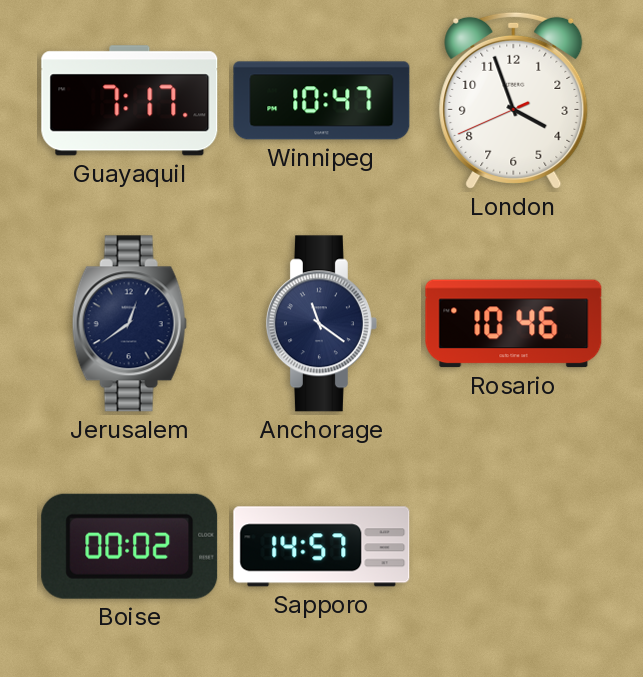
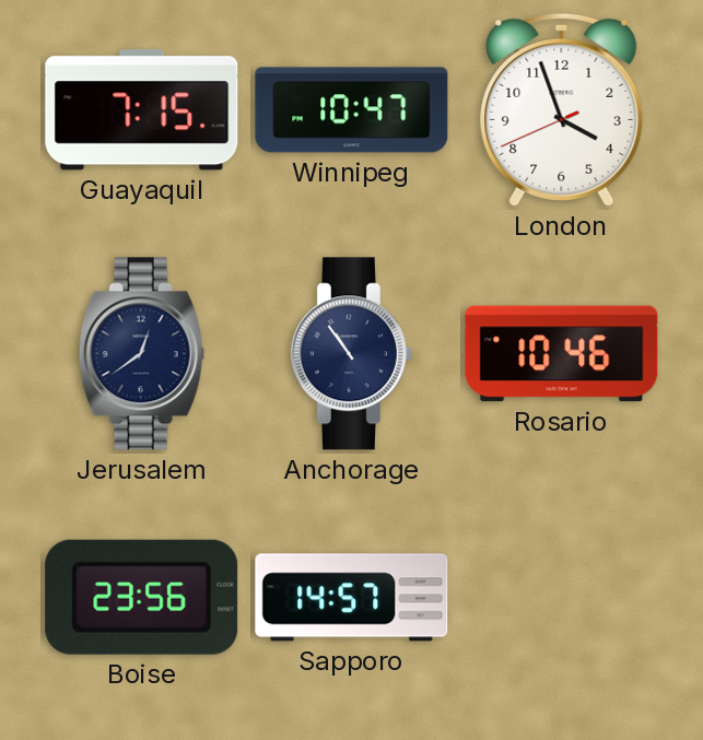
Guayaquil: 7:17 -> 7:15
Anchorage: 11:21 -> 10:54
Boise: 00:02 -> 23:56
